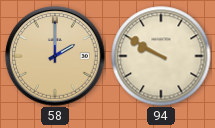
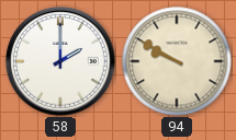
58 dial: champagne -> white
